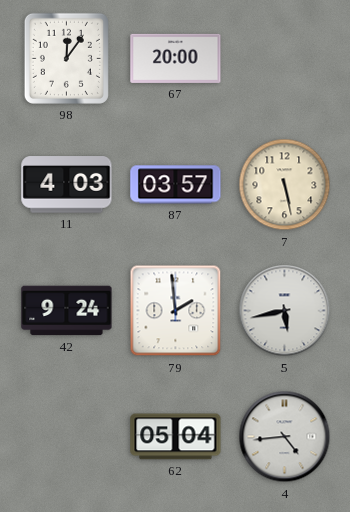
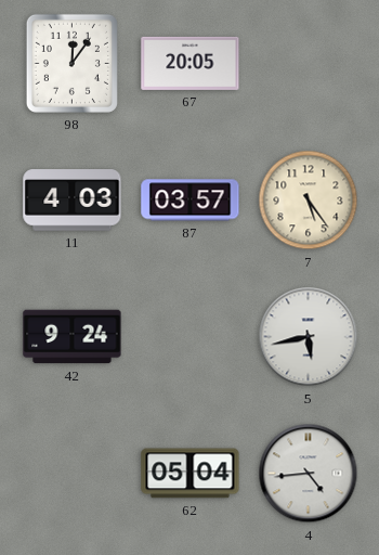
67: 20:00 -> 20:05
7: 5:28 -> 5:24
79: 1:59 -> none
